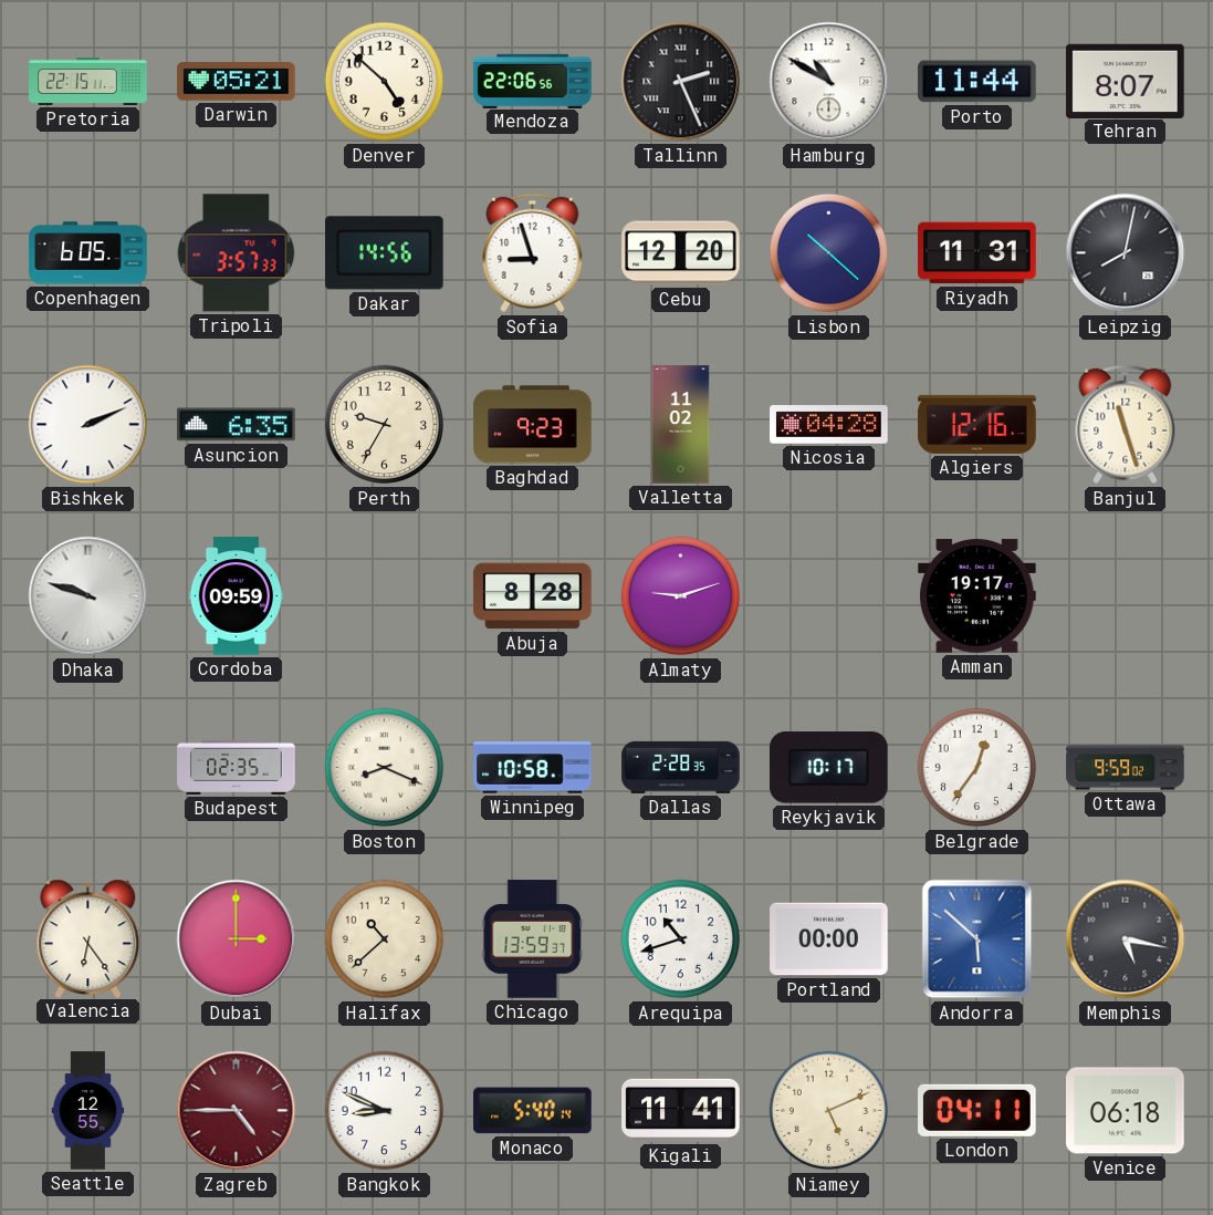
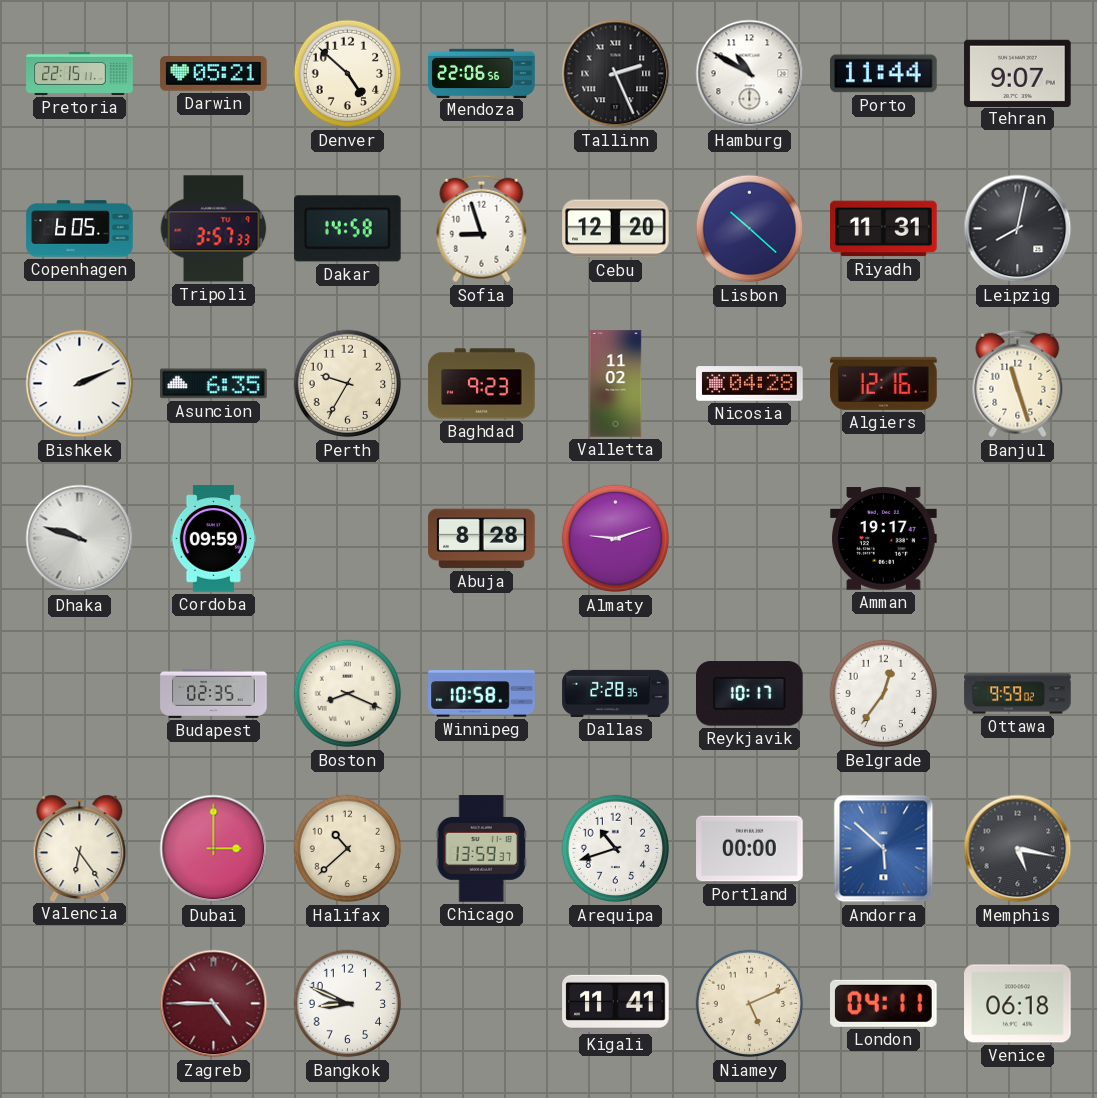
Tehran: 8:07 -> 9:07
Dakar: 14:56 -> 14:58
Seattle: 12:55 -> none
Monaco: 5:40 -> none
